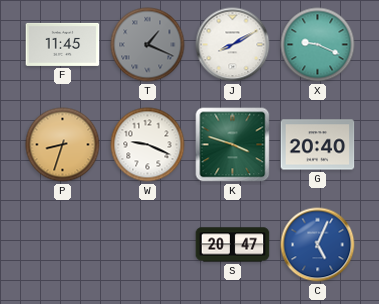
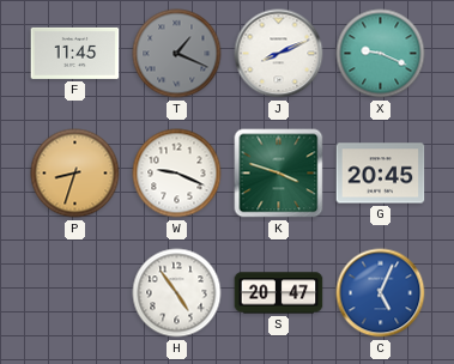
J: 8:10 -> 8:11
G: 20:40 -> 20:45
H: none -> 4:54
